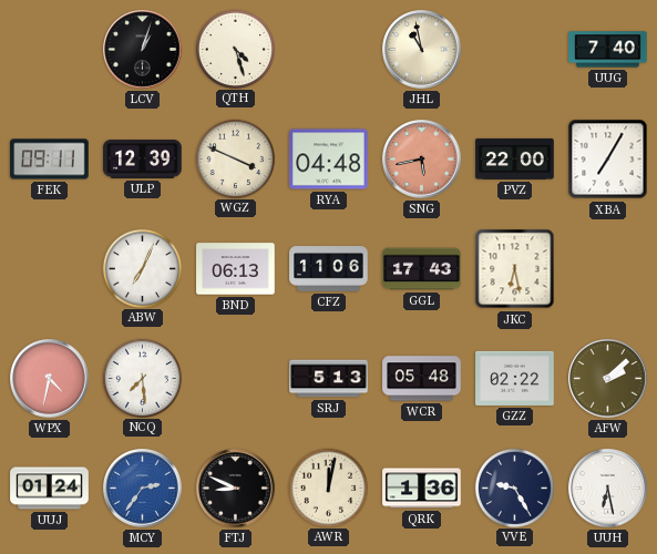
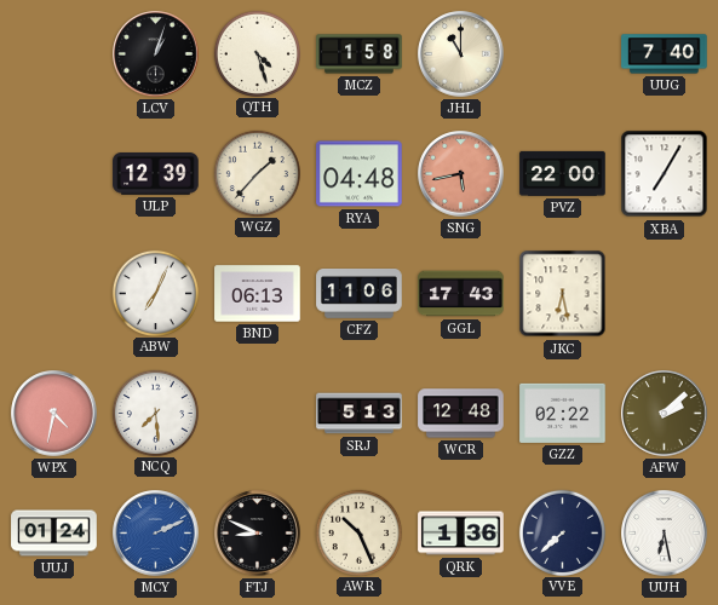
MCZ: none -> 1:58
JHL: 10:58 -> 11:00
FEK: 09:11 -> none
WGZ: 3:49 -> 1:37
WCR: 05:48 -> 12:48
MCY: 2:36 -> 2:11
AWR: 12:02 -> 10:26
VVE: 9:25 -> 7:38
